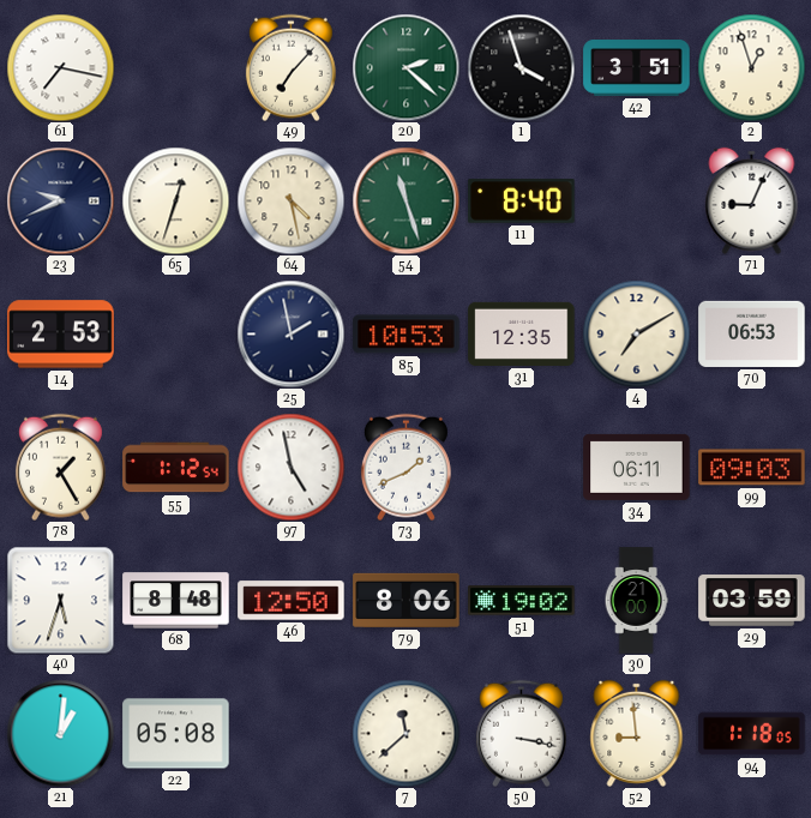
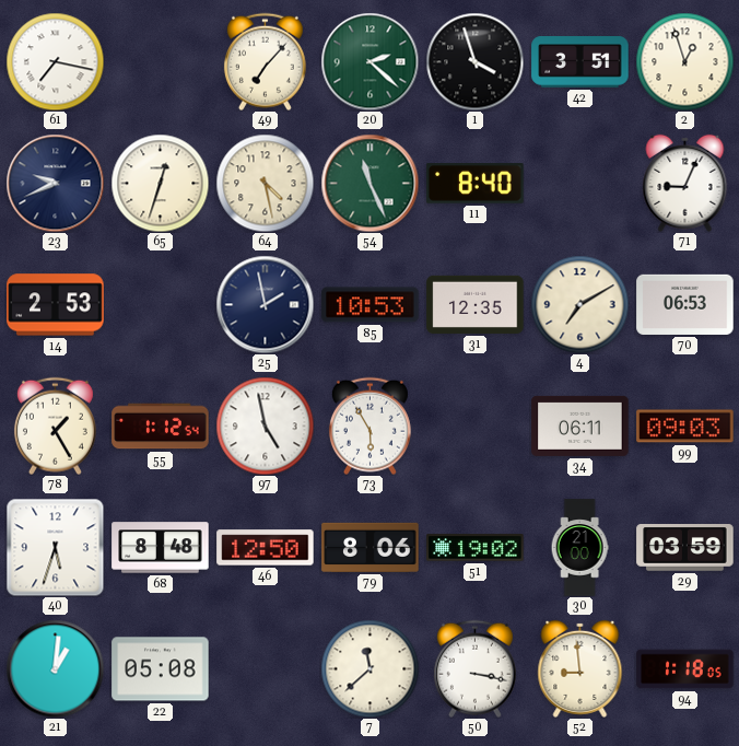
54: 11:27 -> 11:26
73: 1:41 -> 5:55
